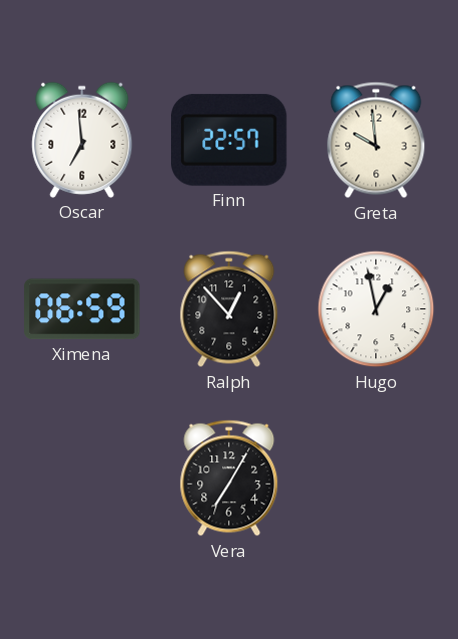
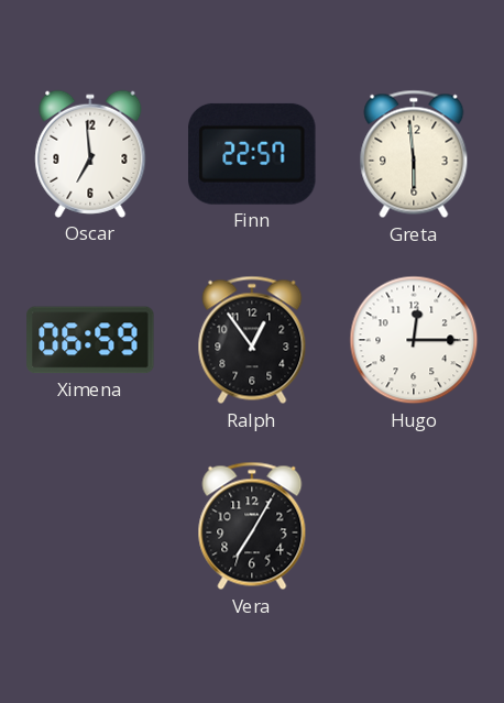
Greta: 9:59 -> 5:59
Ralph: 12:53 -> 12:54
Hugo: 12:58 -> 12:15
